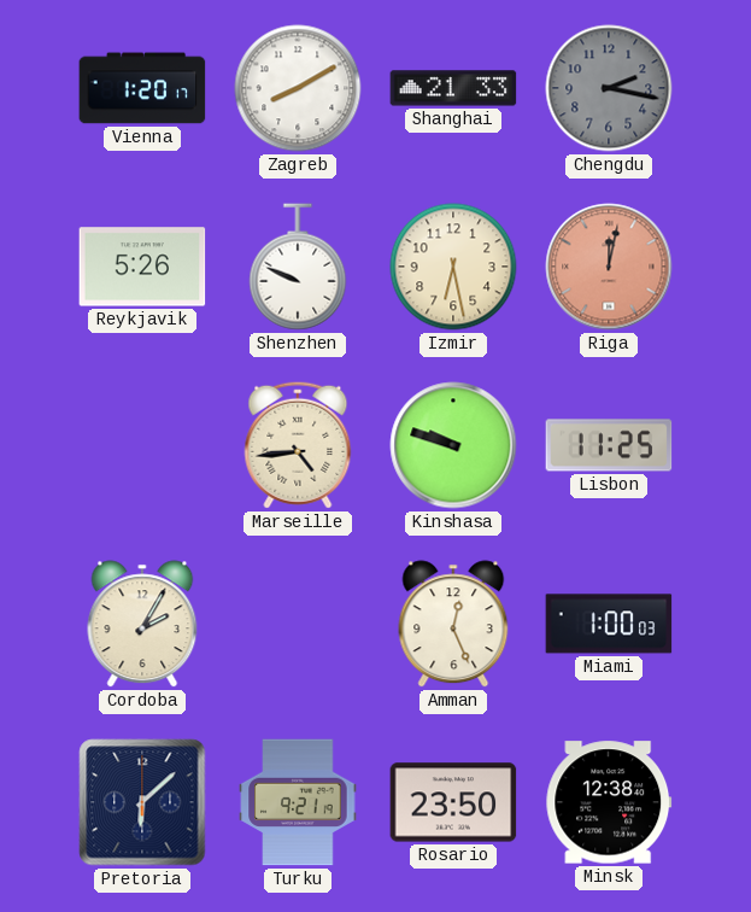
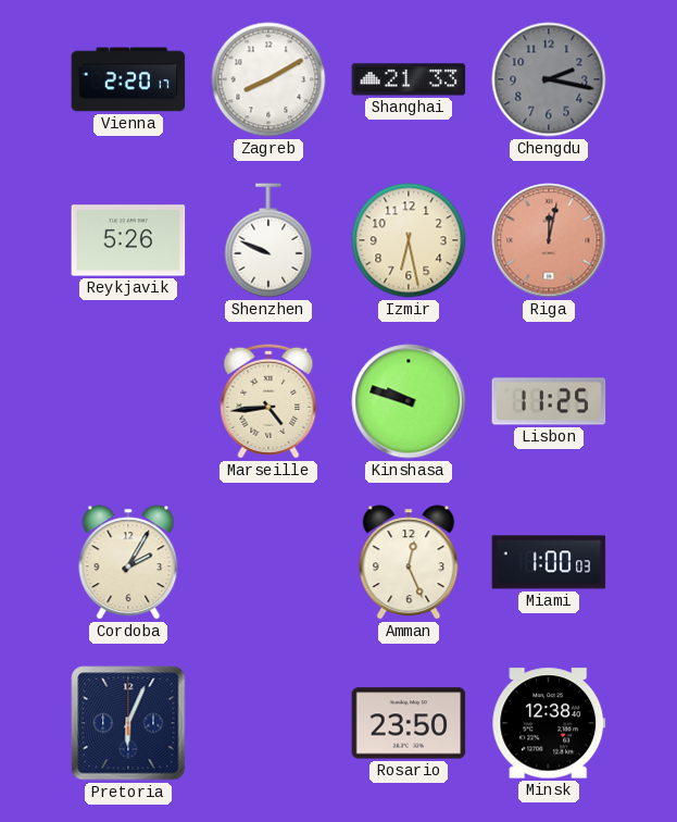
Vienna: 1:20 -> 2:20
Pretoria: 6:08 -> 6:04
Turku: 9:21 -> none
